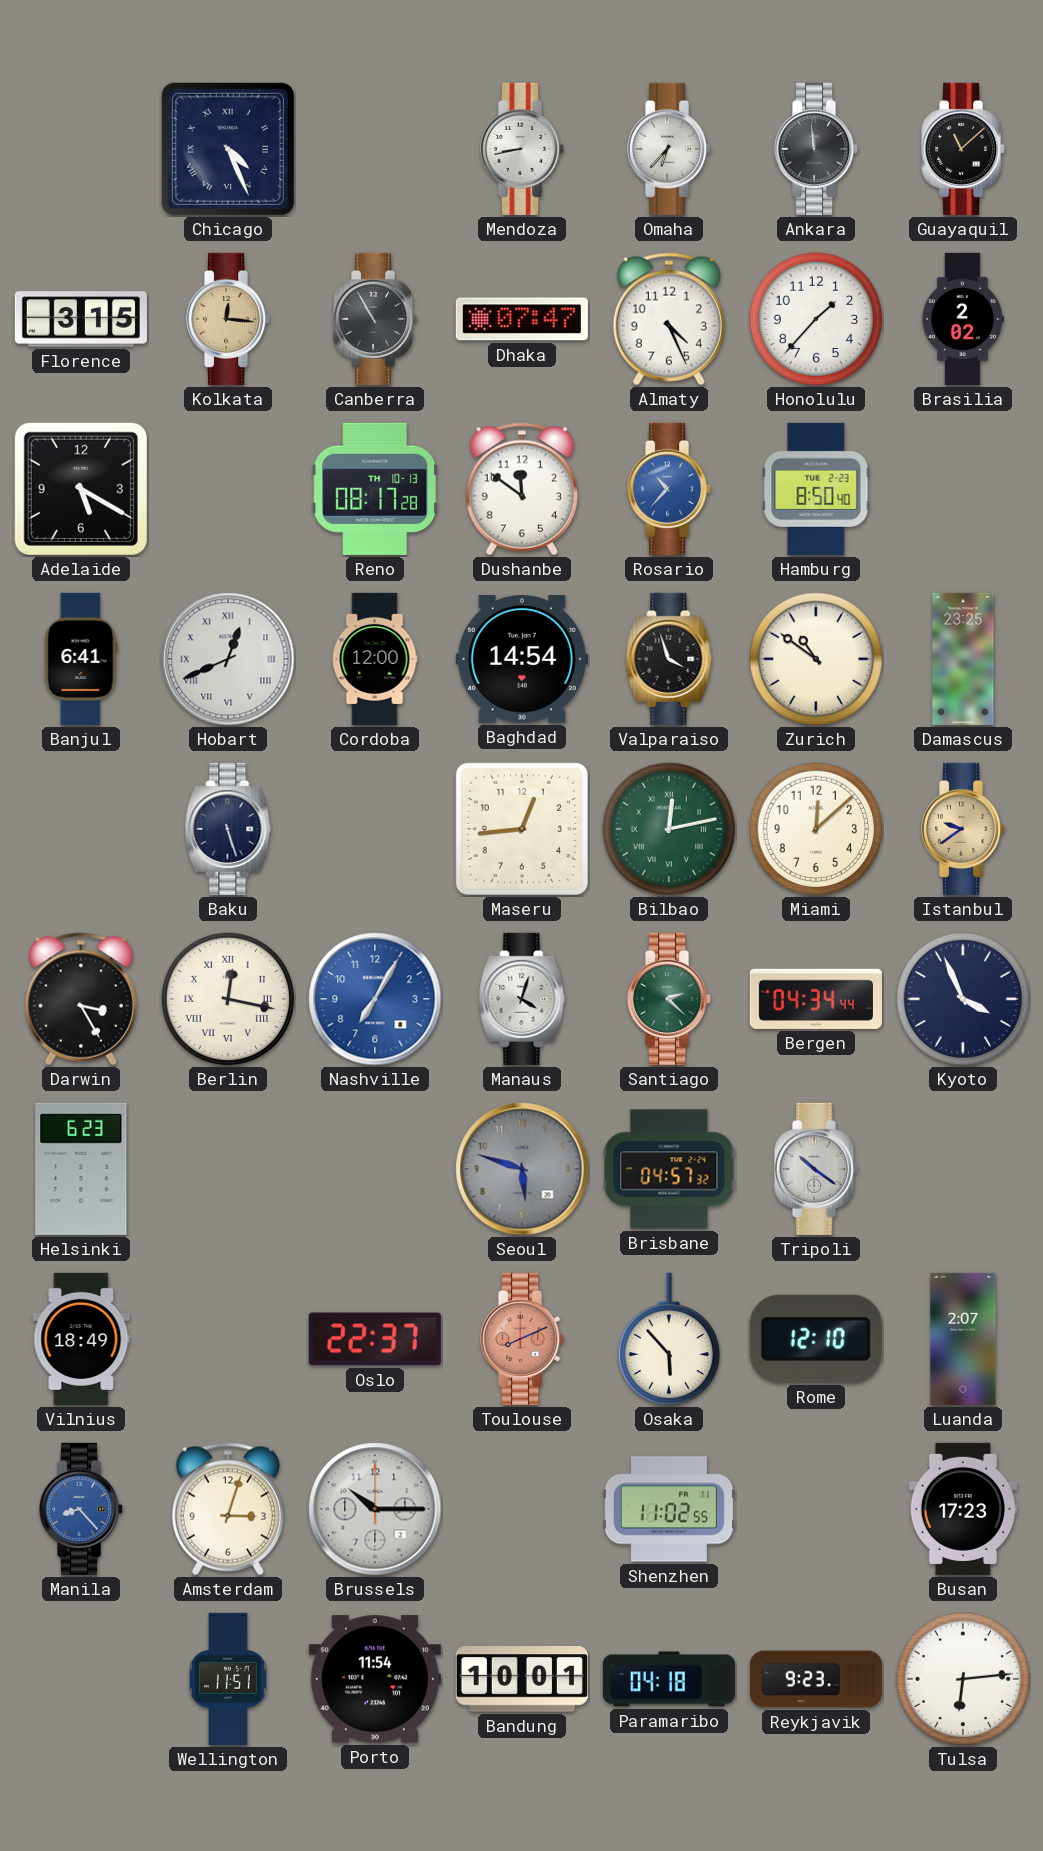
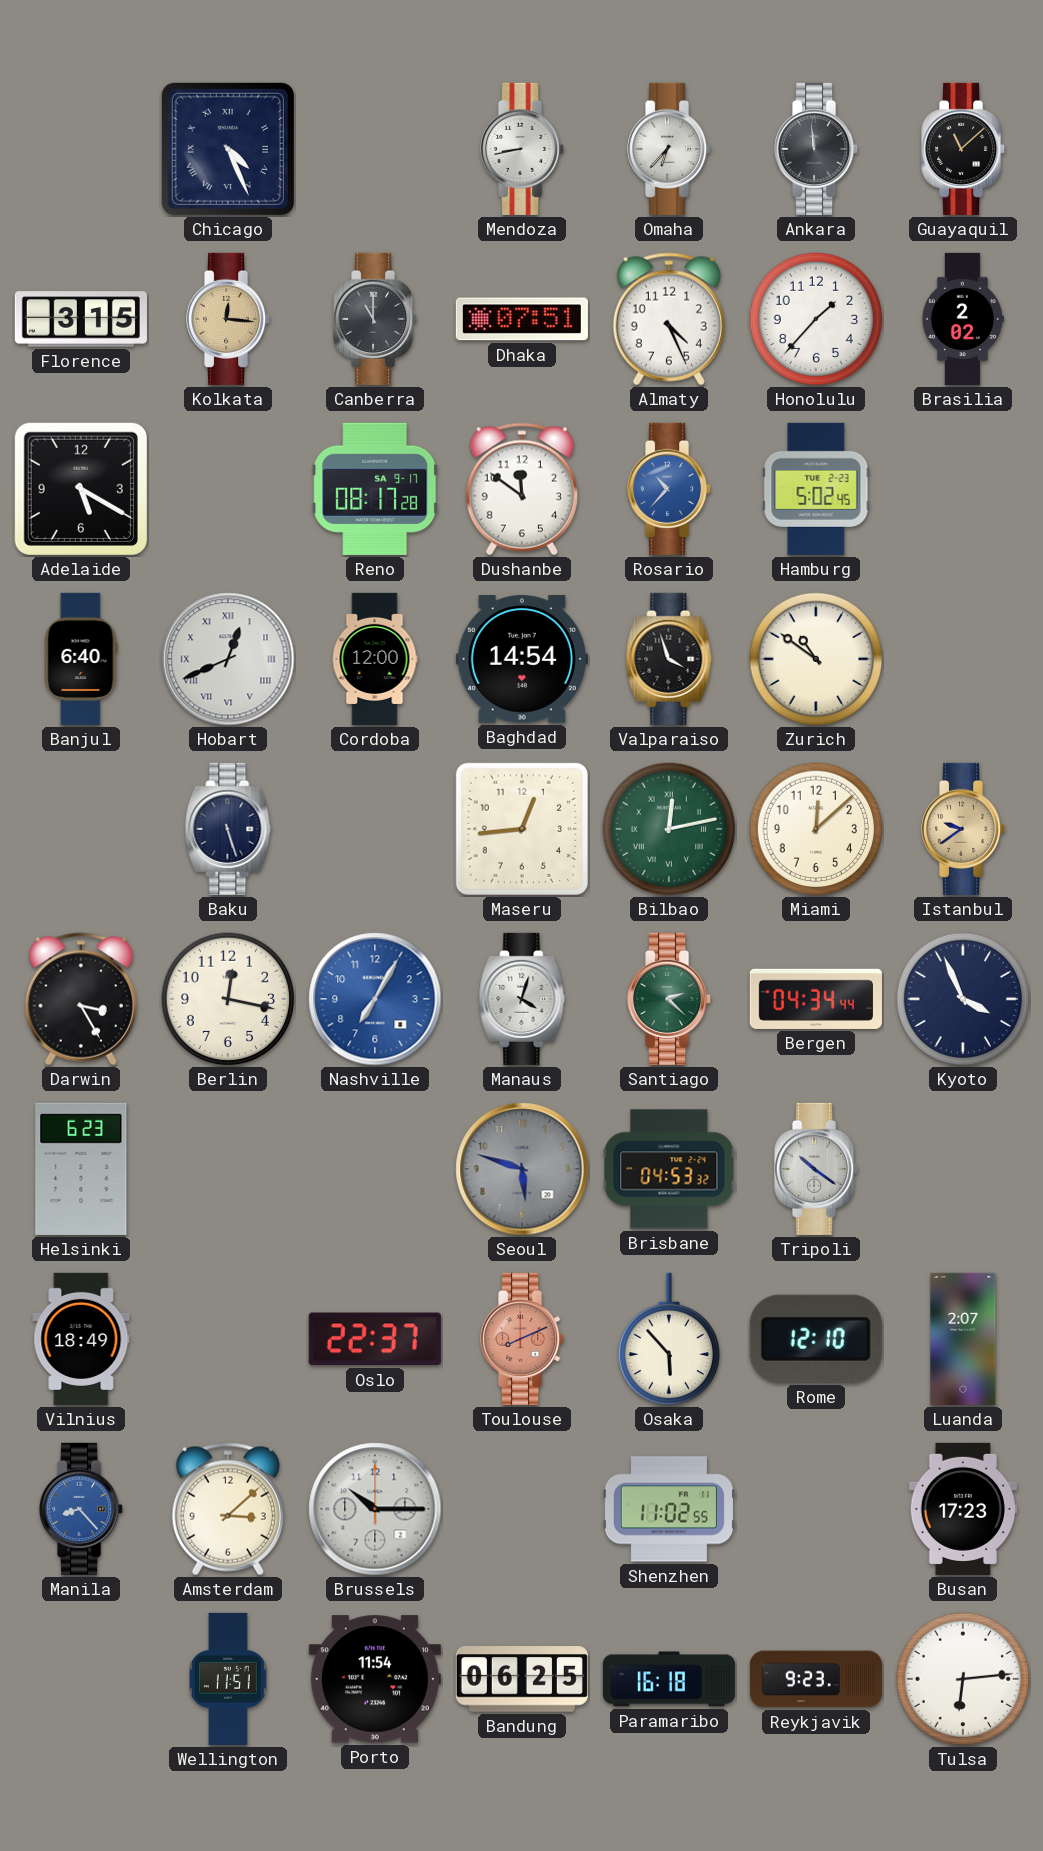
Canberra: 10:55 -> 11:00
Dhaka: 07:47 -> 07:51
Reno date: TH 10-13 -> SA 9-17
Hamburg: 8:50 -> 5:02
Banjul: 6:41 -> 6:40
Damascus: 23:25 -> none
Berlin numerals: Roman -> Arabic
Brisbane: 04:57 -> 04:53
Amsterdam: 3:03 -> 3:08
Bandung: 10:01 -> 06:25
Paramaribo: 04:18 -> 16:18
